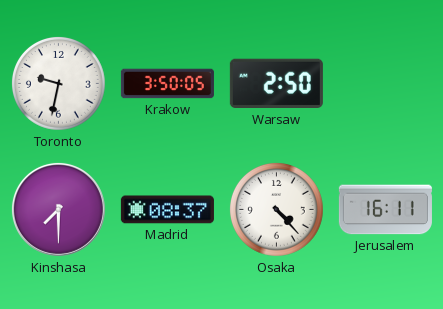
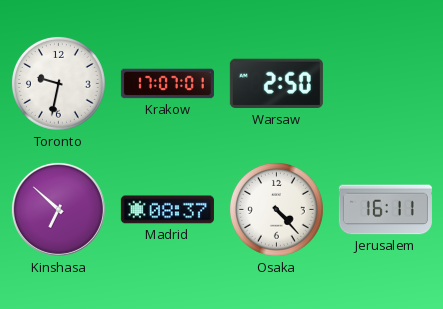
Krakow: 3:50 -> 17:07
Kinshasa: 7:30 -> 6:52
